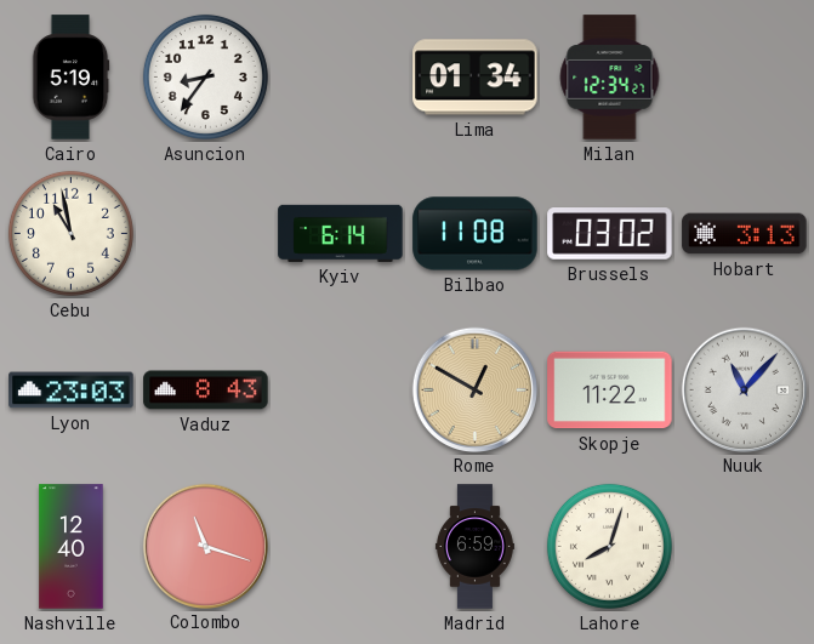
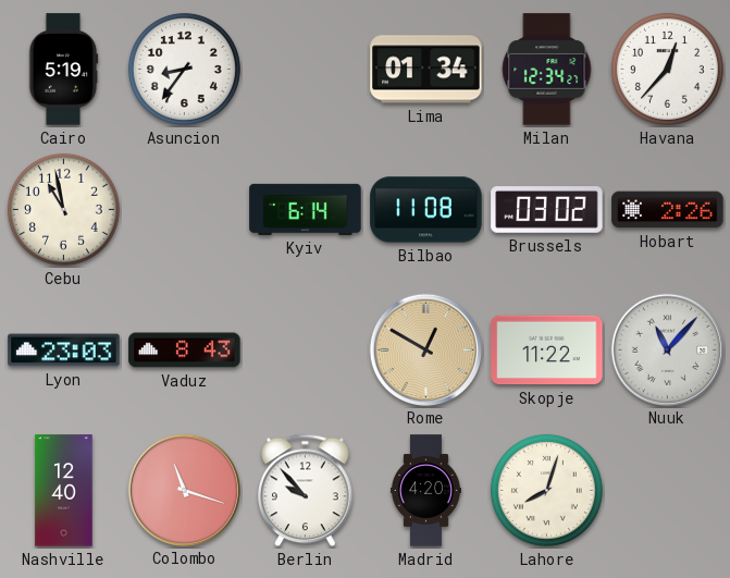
Havana: none -> 12:37
Hobart: 3:13 -> 2:26
Berlin: none -> 9:53
Madrid: 6:59 -> 4:20
